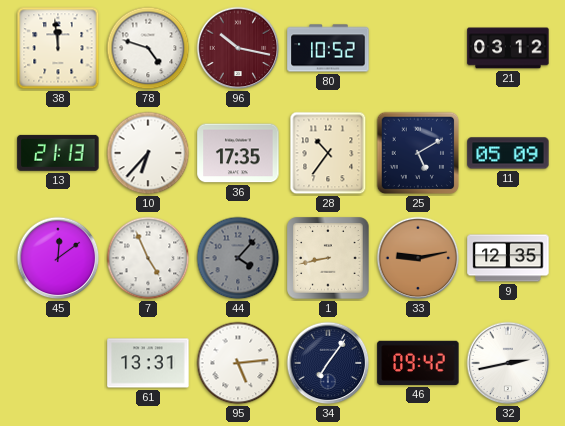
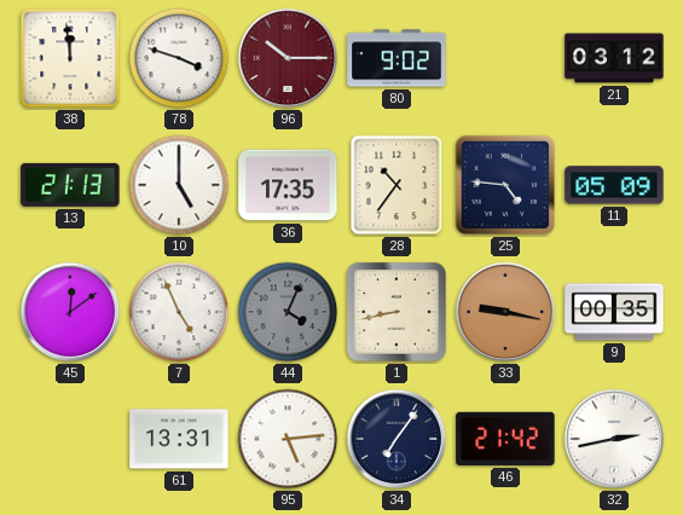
78: 4:48 -> 3:48
96: 10:17 -> 10:15
80: 10:52 -> 9:02
10: 6:37 -> 5:00
25: 5:10 -> 4:46
44: 4:07 -> 4:04
33: 9:13 -> 9:17
9: 12:35 -> 00:35
46: 09:42 -> 21:42
